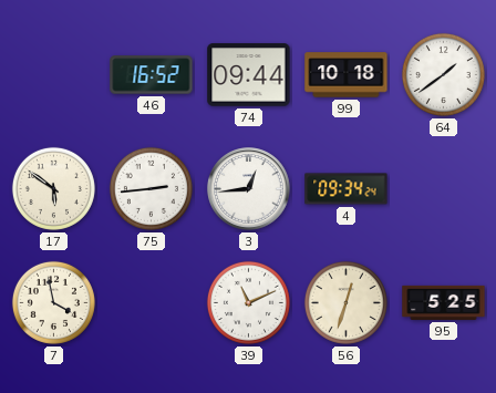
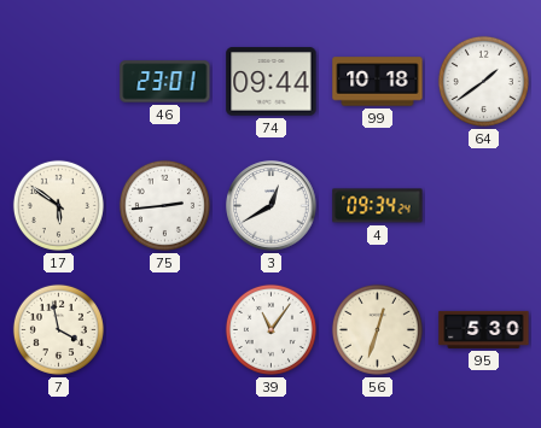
46: 16:52 -> 23:01
3: 12:44 -> 12:40
39: 11:11 -> 11:06
95: 5:25 -> 5:30
